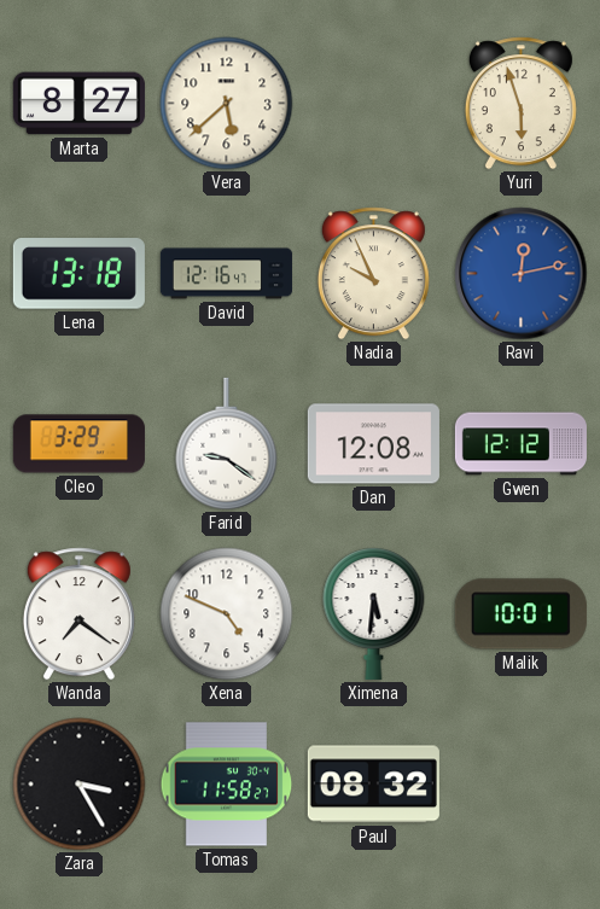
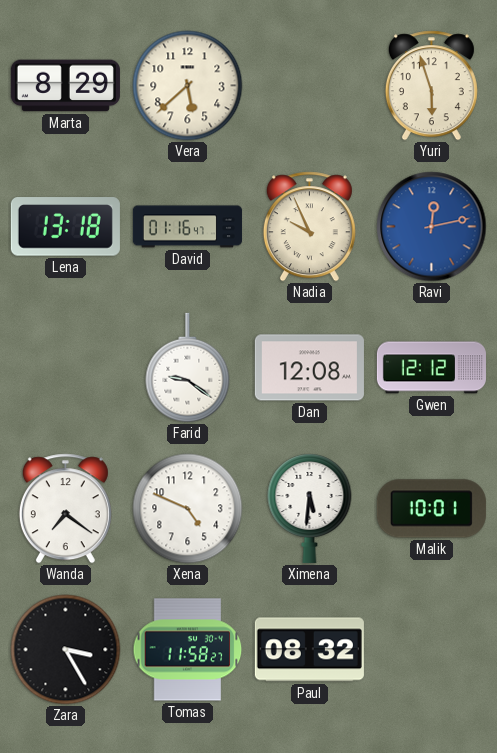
Marta: 8:27 -> 8:29
David: 12:16 -> 01:16
Cleo: 3:29 -> none
